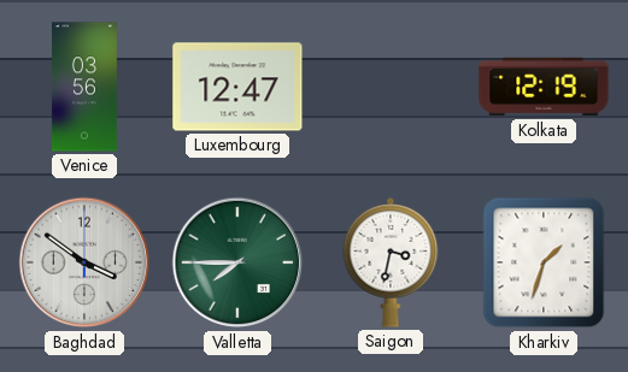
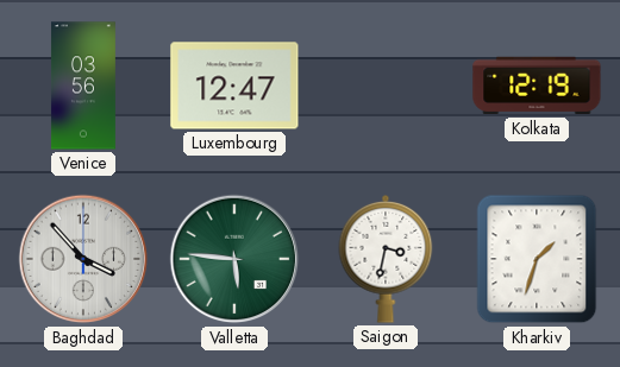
Baghdad: 3:51 -> 3:53
Valletta: 7:45 -> 5:46
